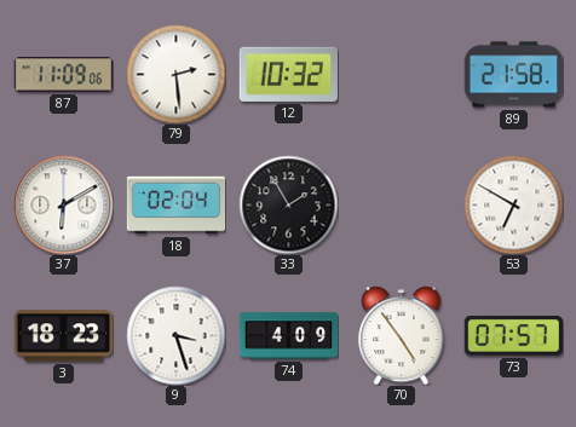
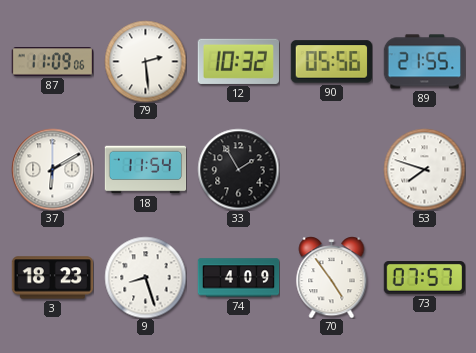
90: none -> 05:56
89: 21:58 -> 21:55
18: 02:04 -> 11:54
53: 6:50 -> 7:48
9: 3:27 -> 8:27
